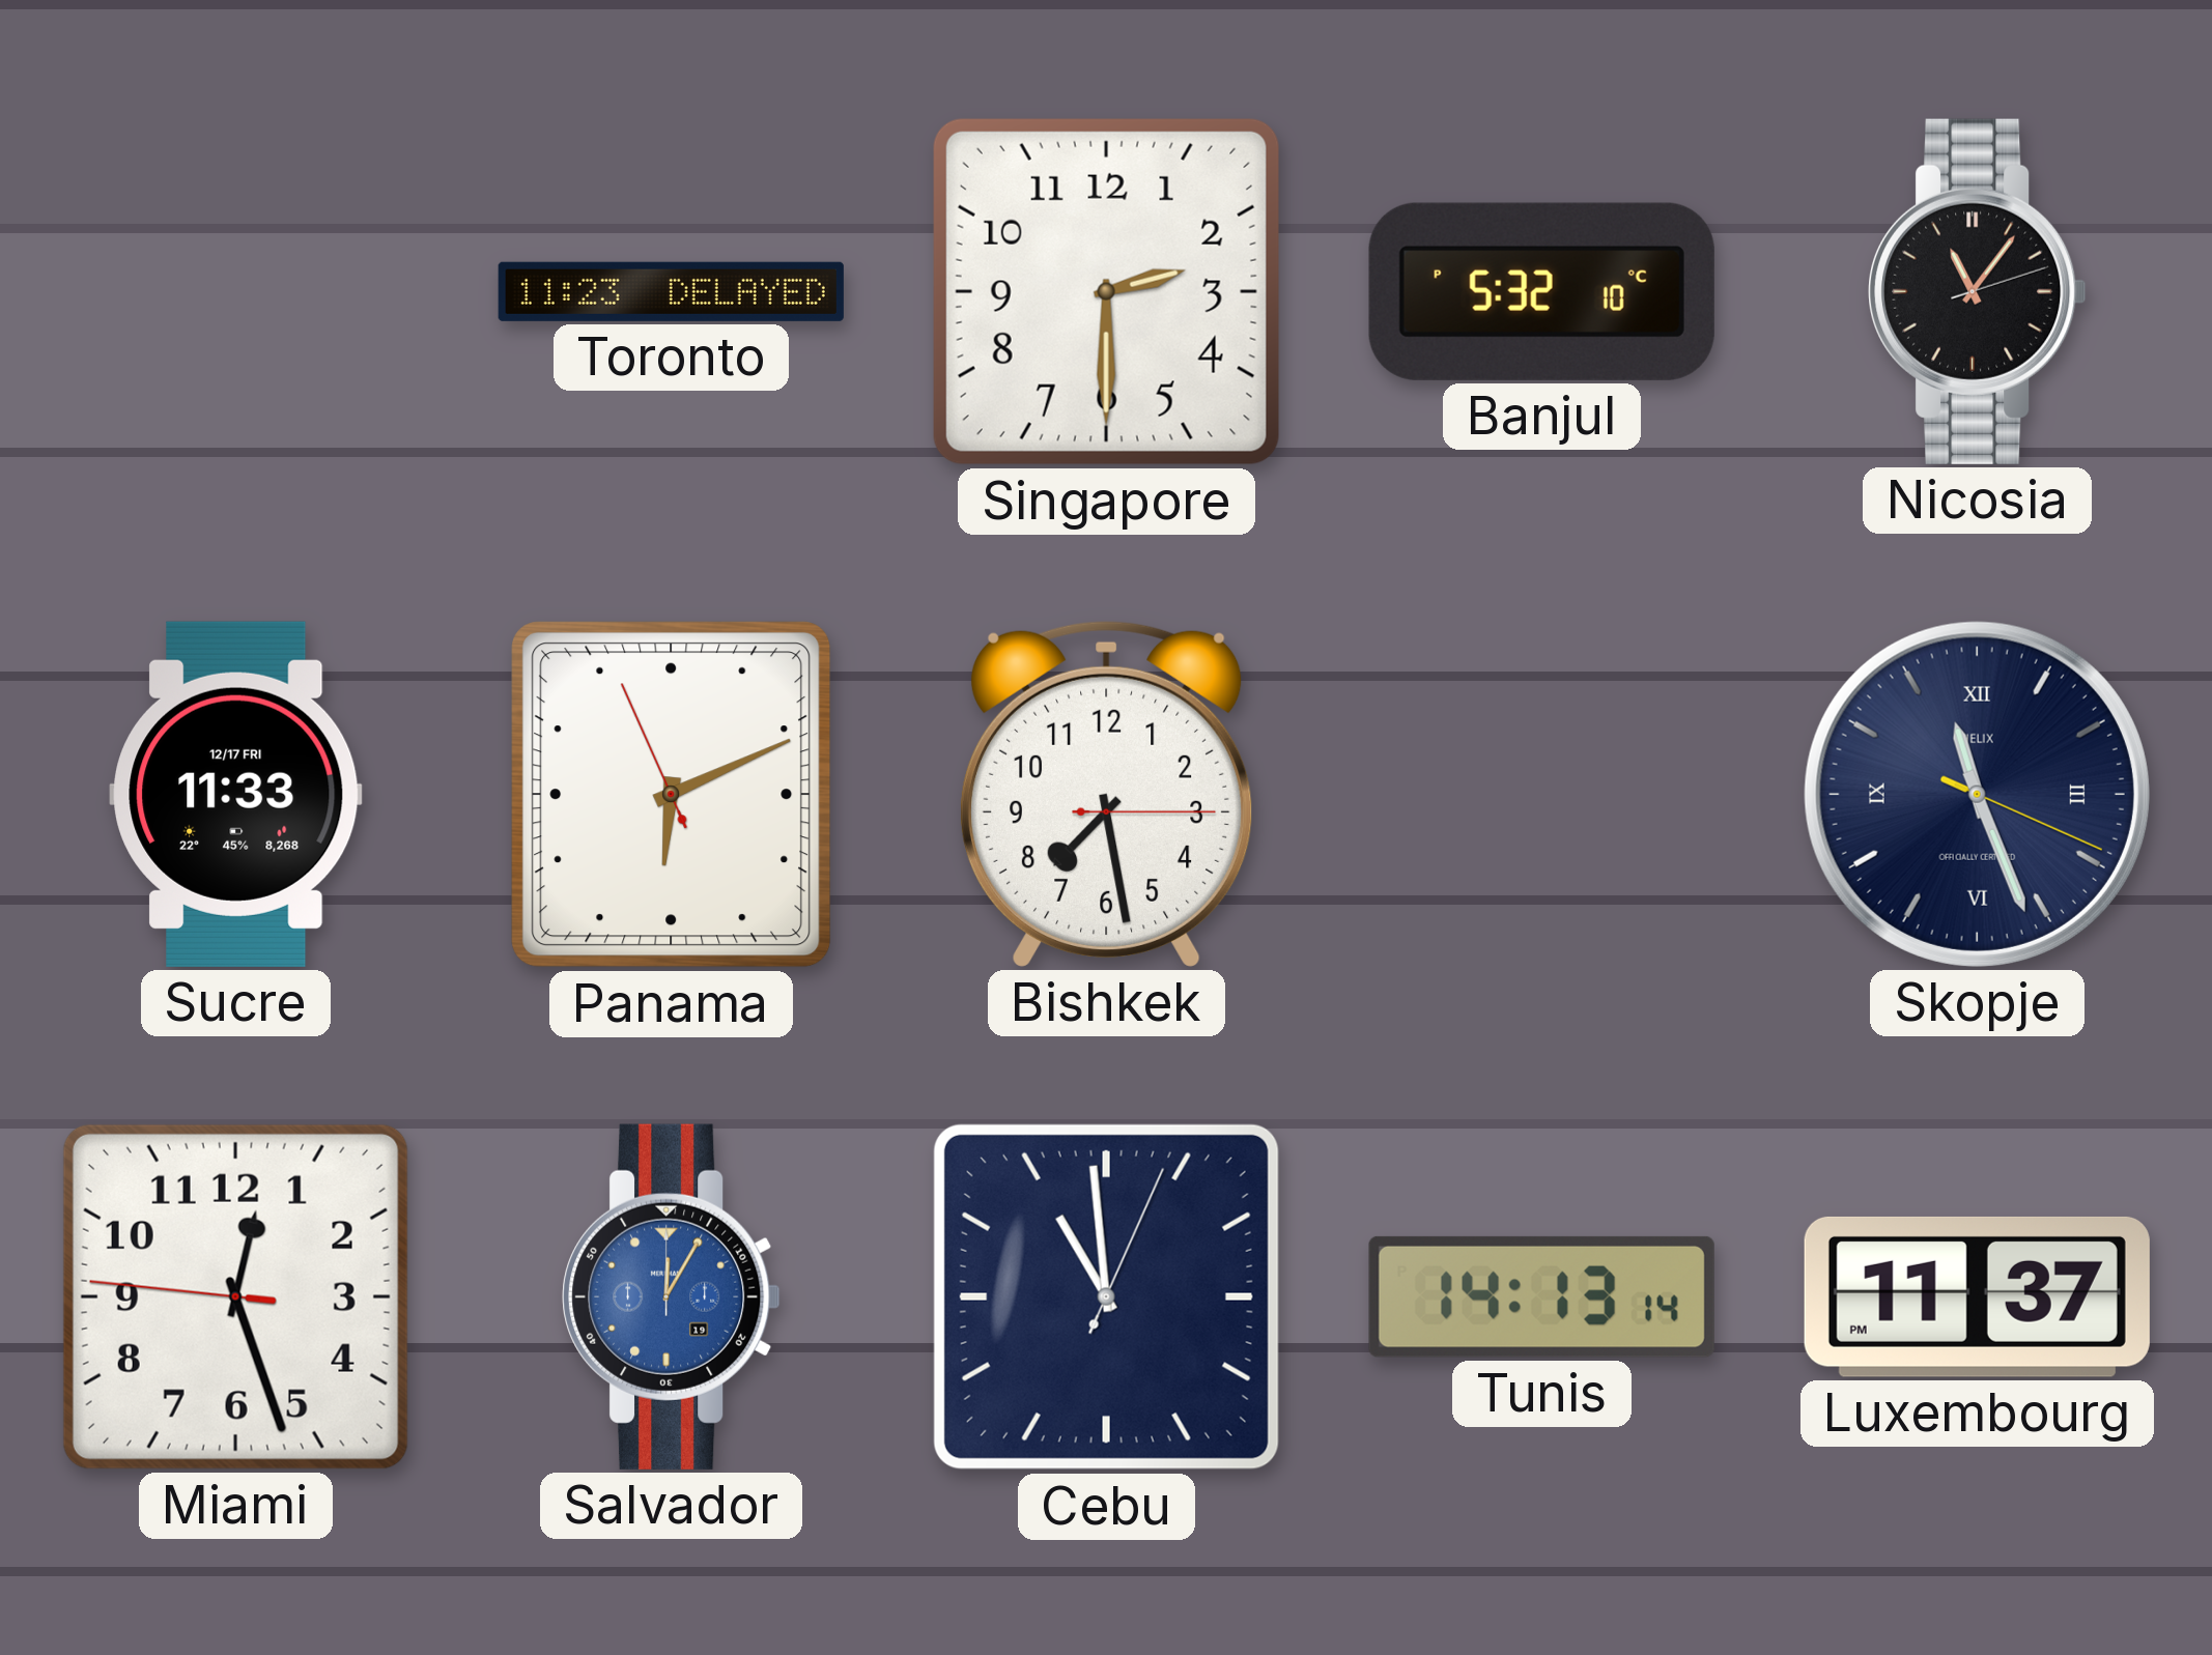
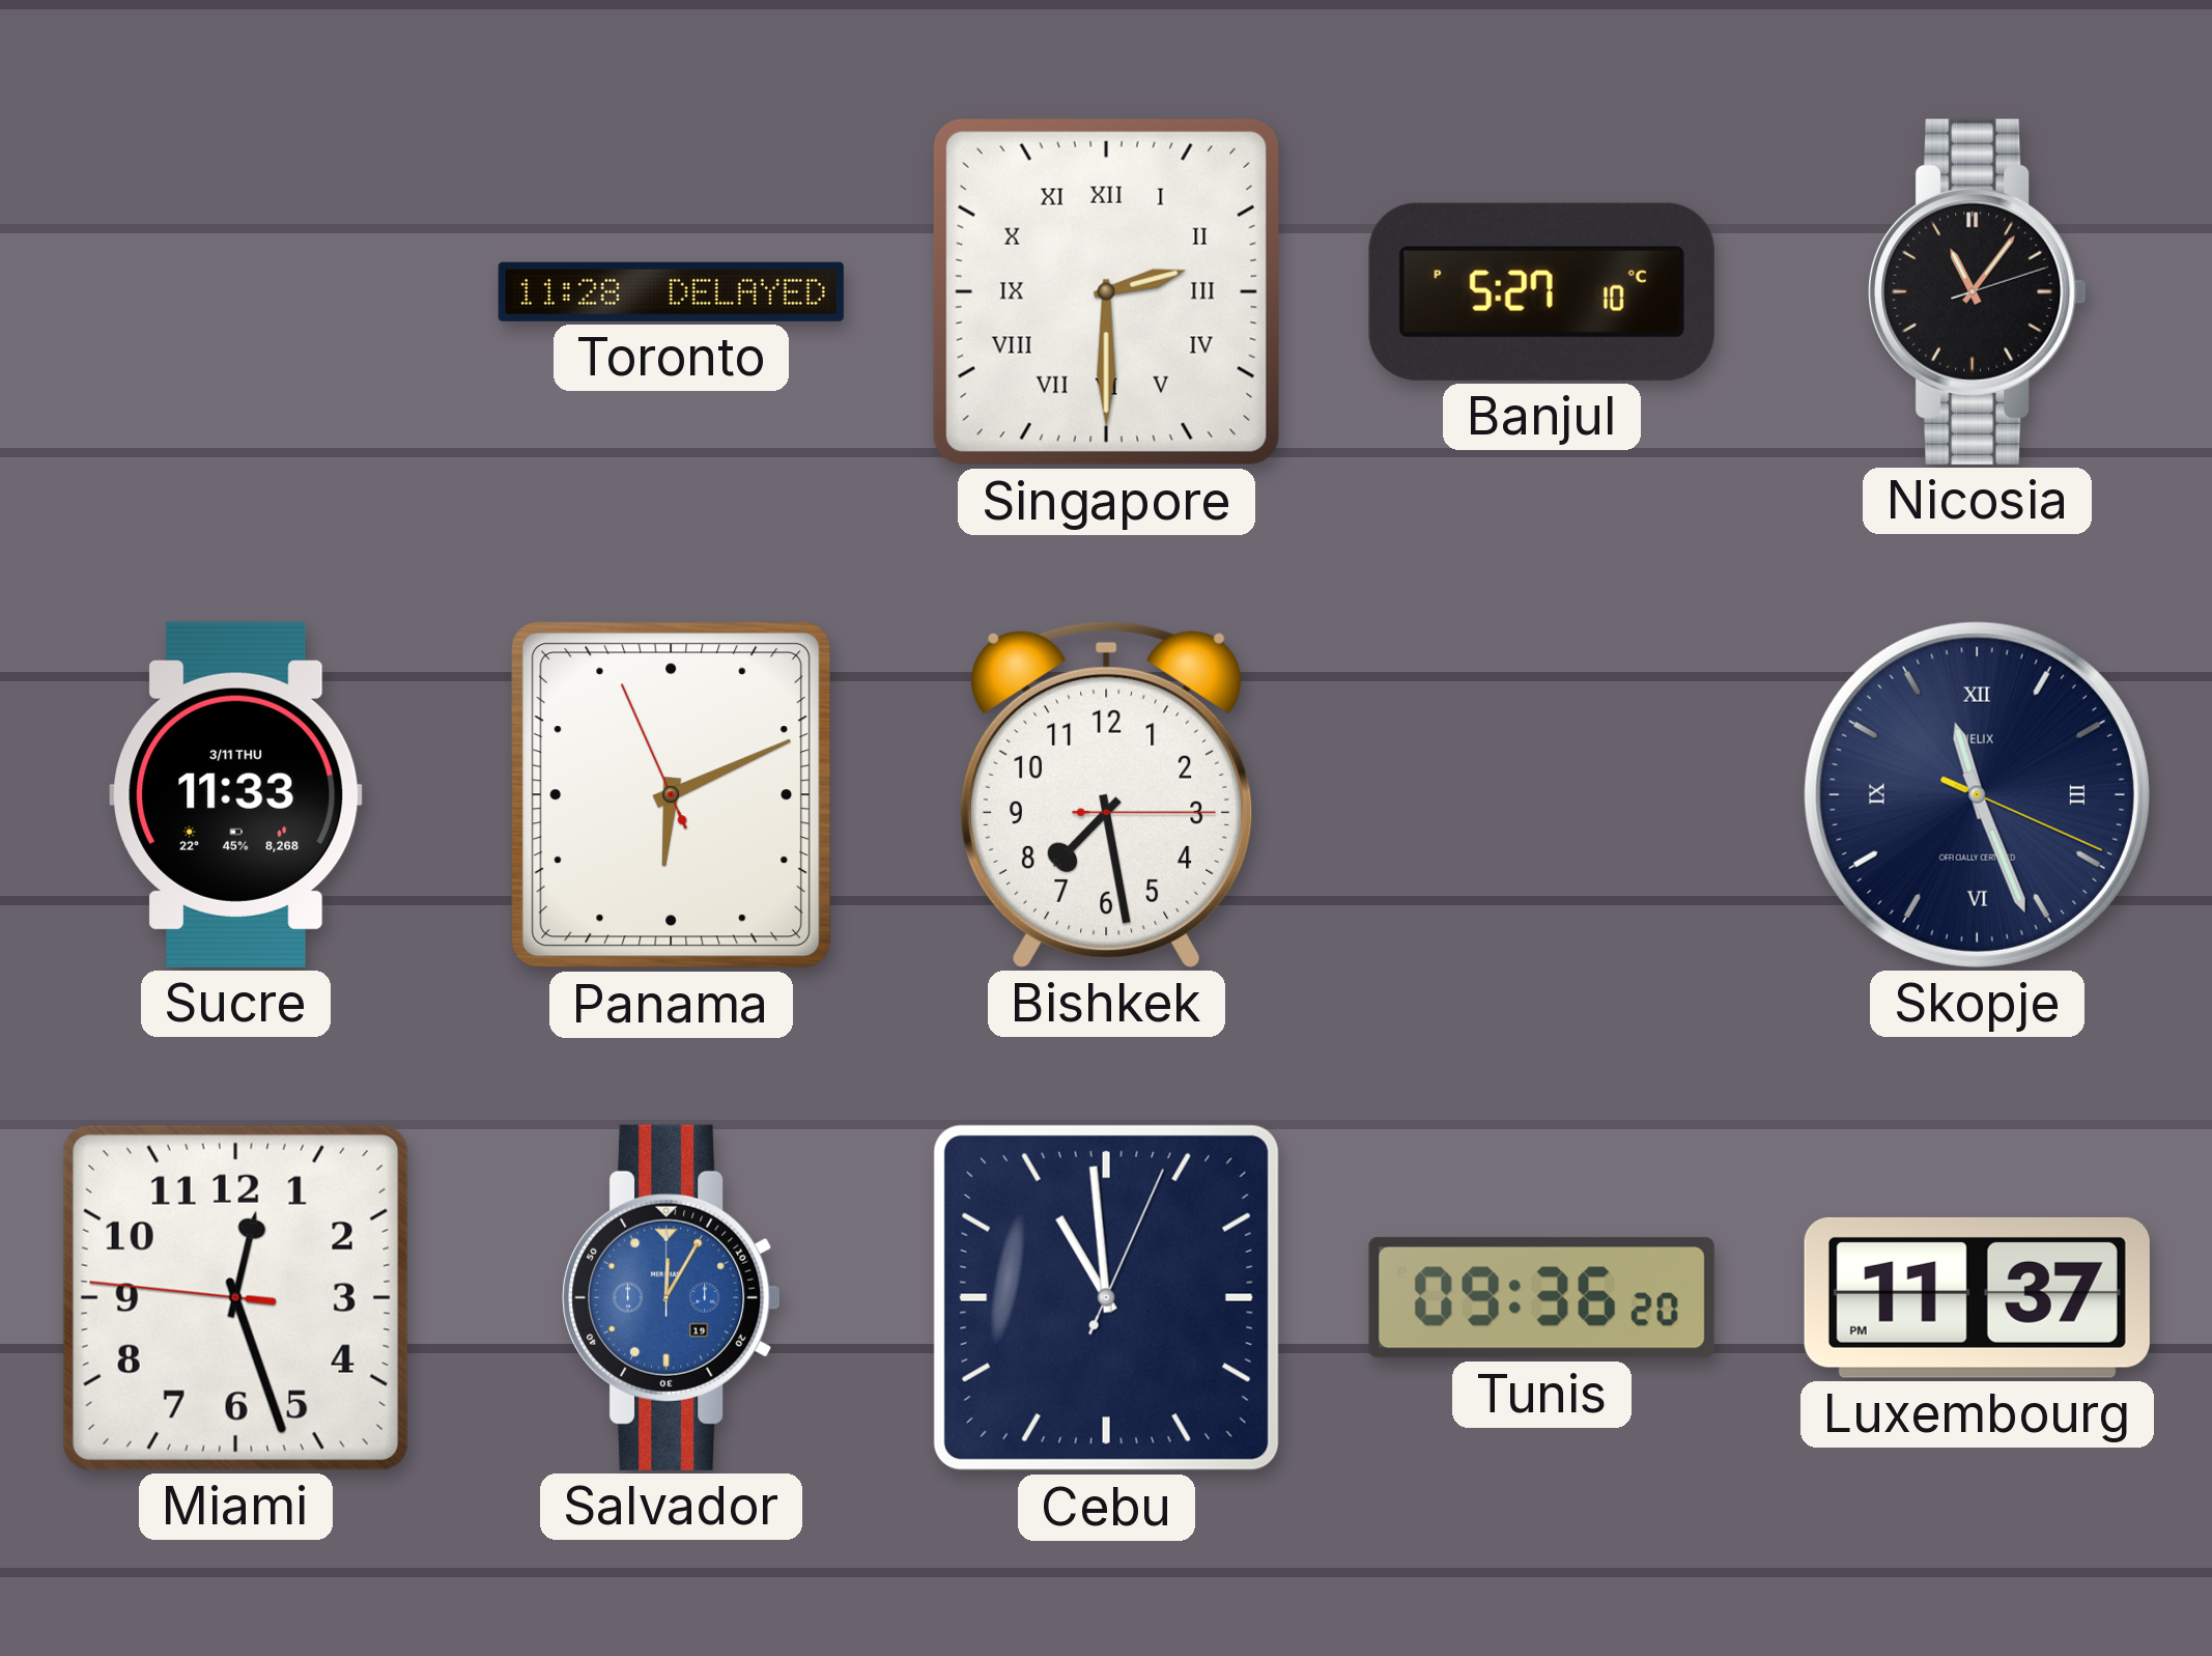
Toronto: 11:23 -> 11:28
Singapore numerals: Arabic -> Roman
Banjul: 5:32 -> 5:27
Sucre date: 12/17 FRI -> 3/11 THU
Tunis: 14:13 -> 09:36
